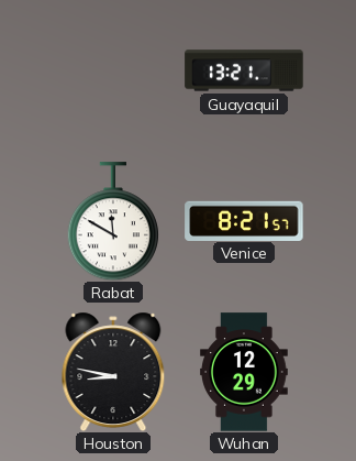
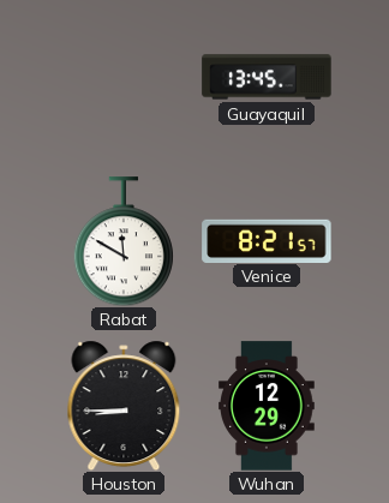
Guayaquil: 13:21 -> 13:45
Houston: 8:47 -> 8:45
